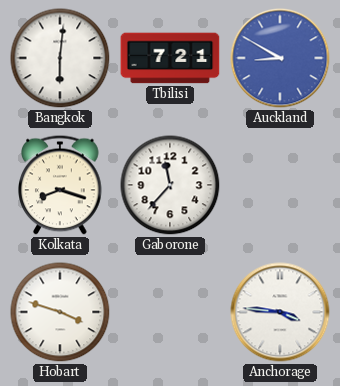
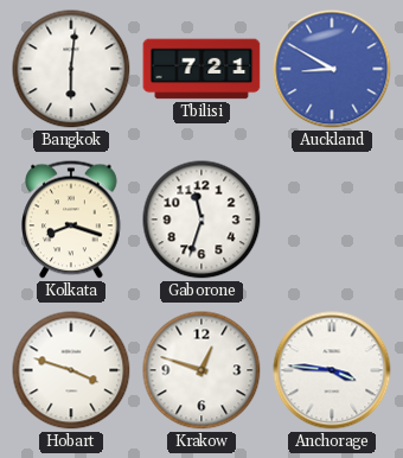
Gaborone: 11:37 -> 11:33
Krakow: none -> 12:48
